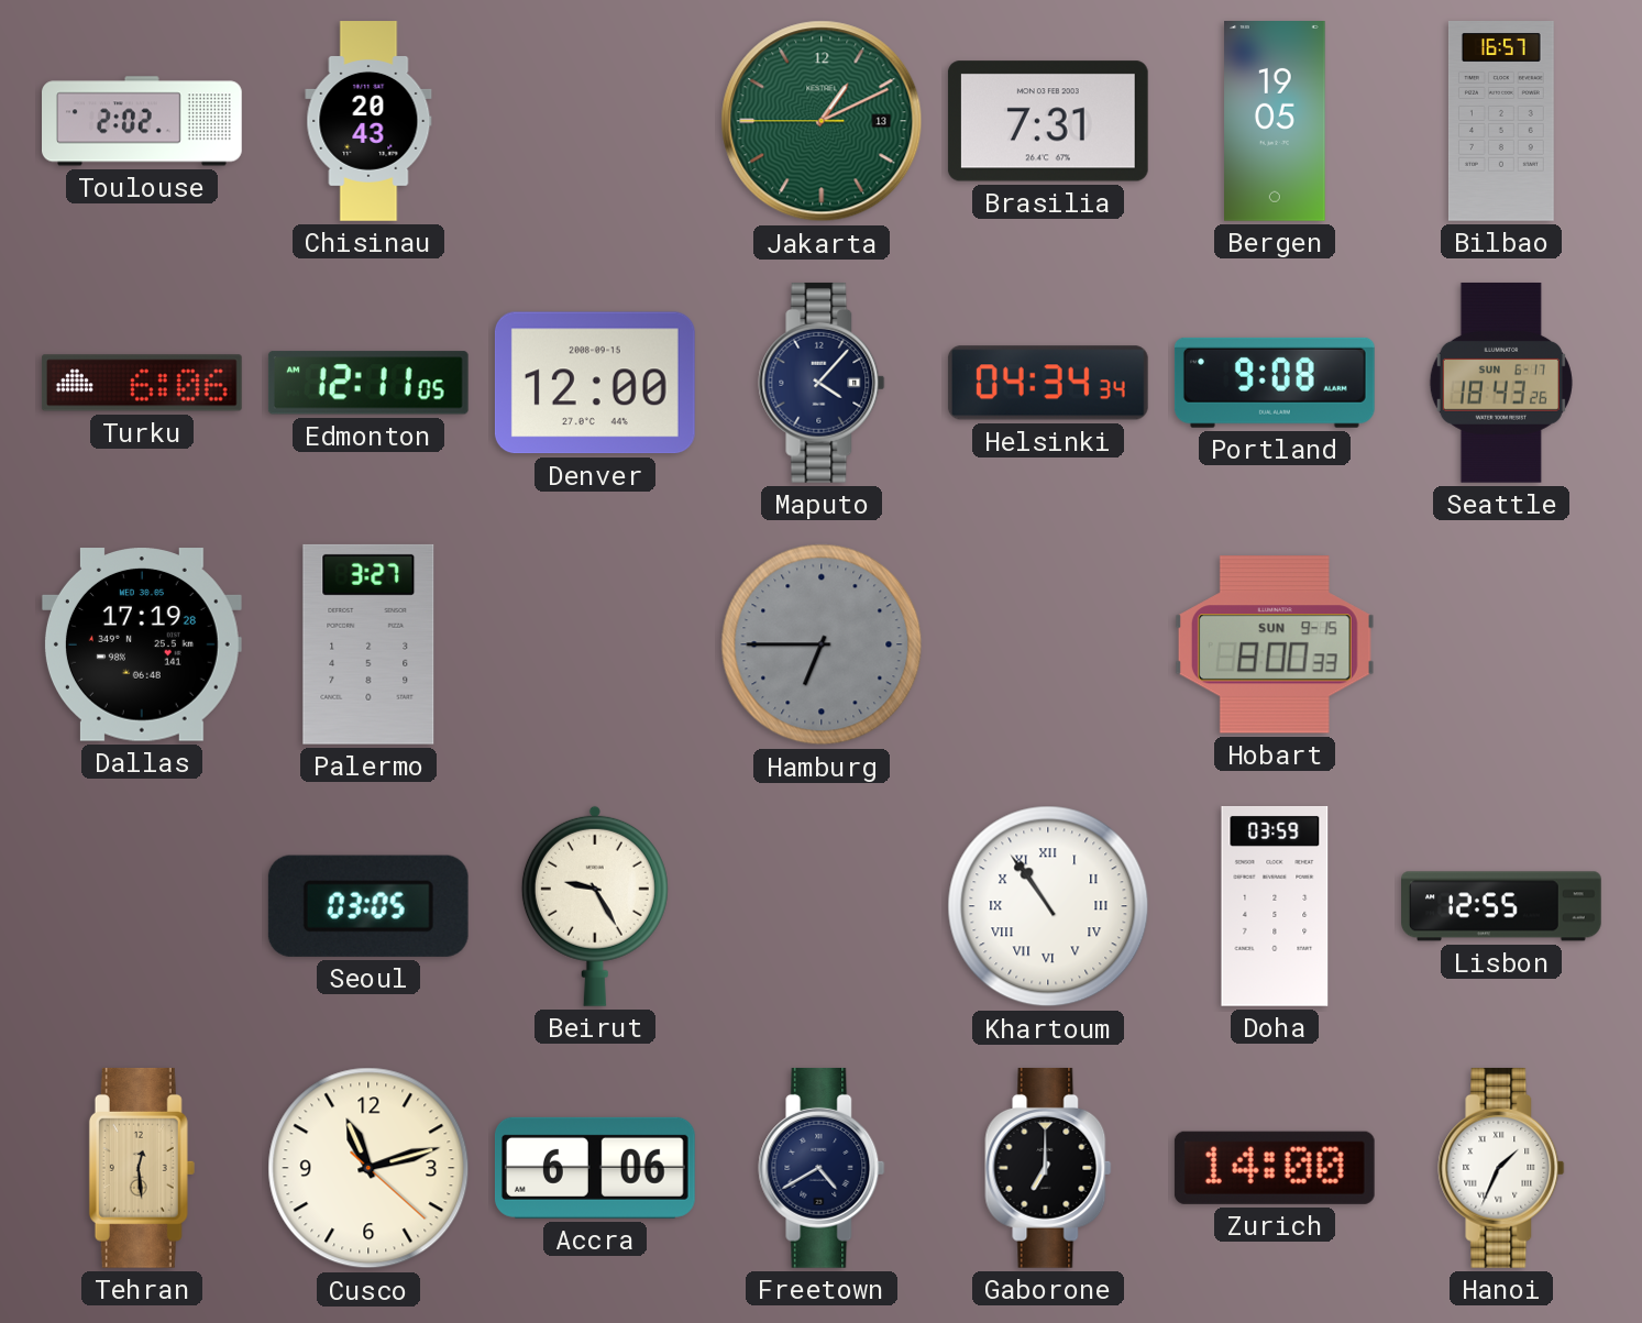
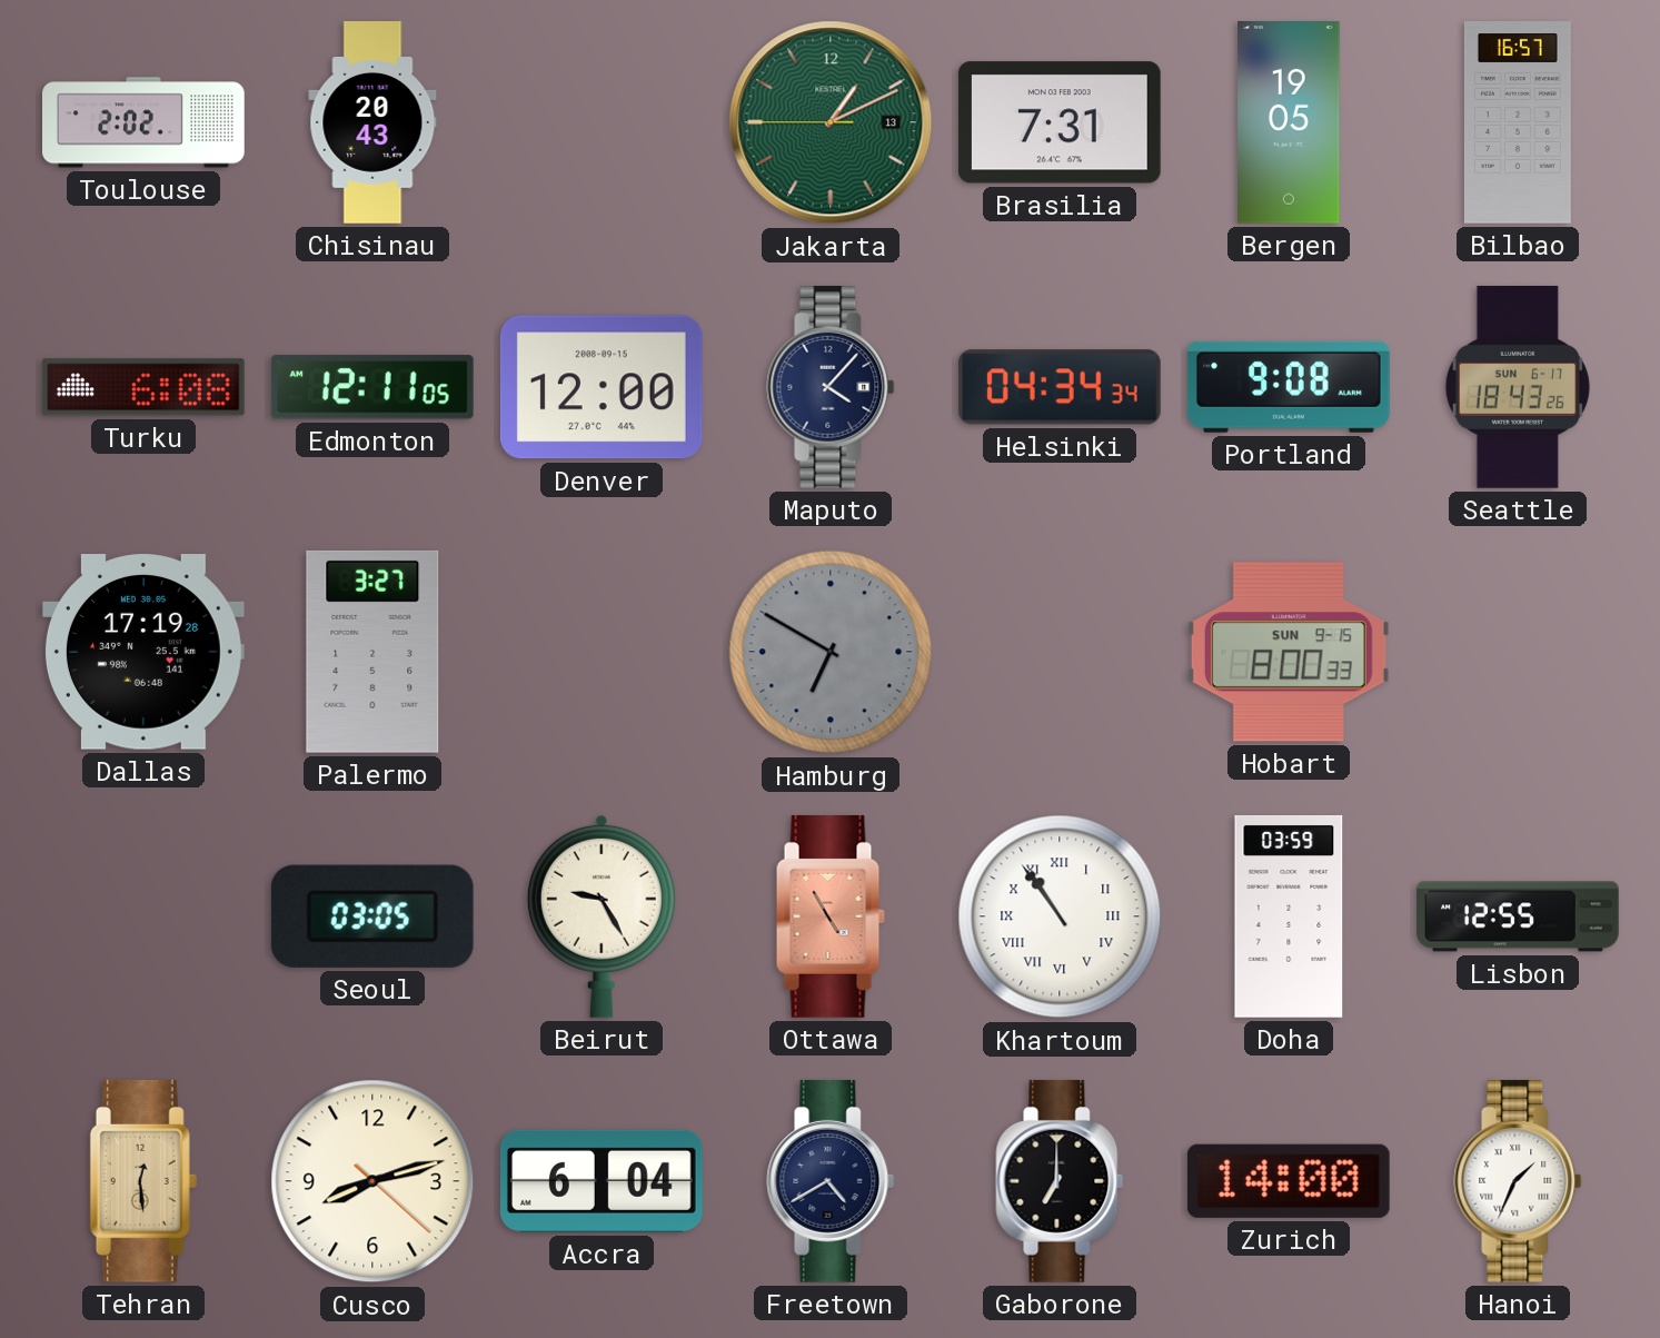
Turku: 6:06 -> 6:08
Hamburg: 6:45 -> 6:50
Ottawa: none -> 4:55
Cusco: 11:12 -> 8:12
Accra: 6:06 -> 6:04
